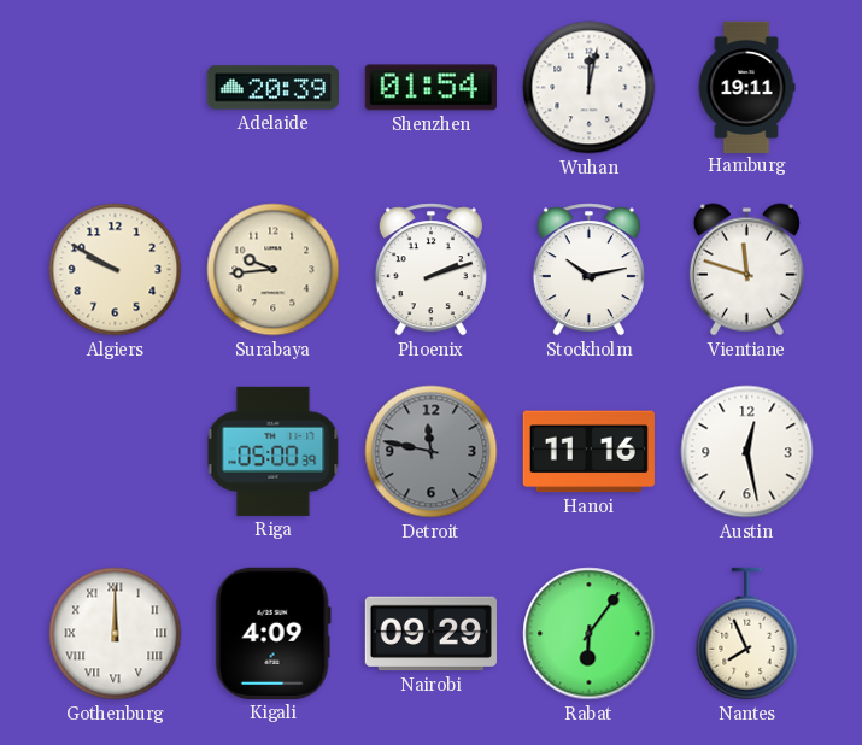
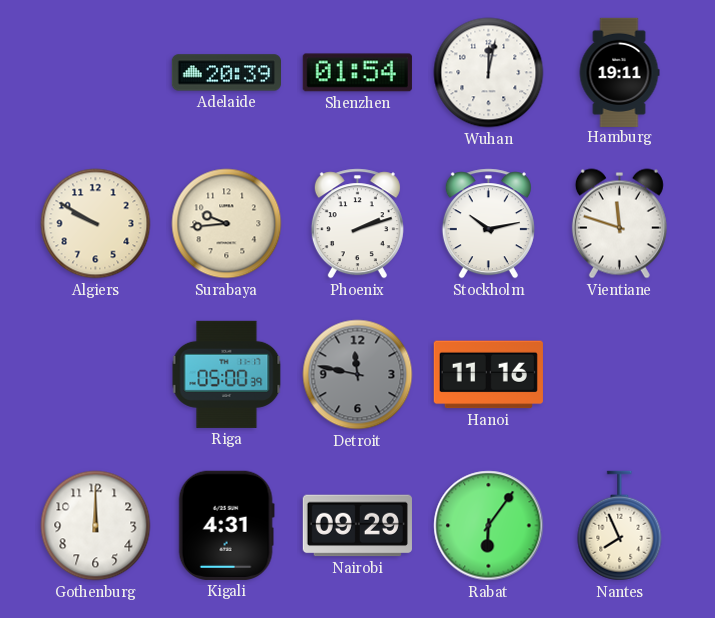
Austin: 12:28 -> none
Gothenburg numerals: Roman -> Arabic
Kigali: 4:09 -> 4:31
